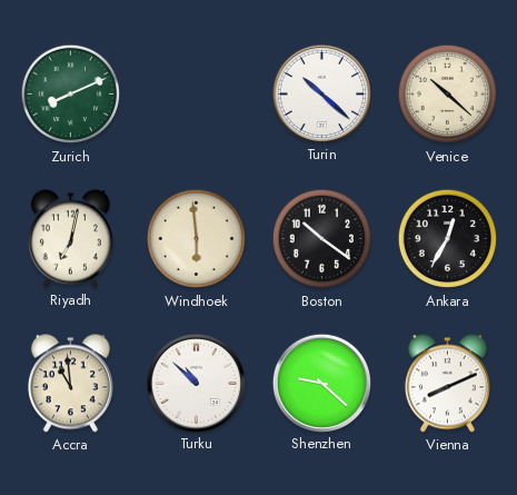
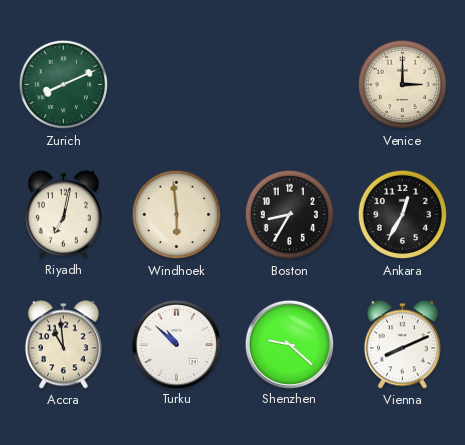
Turin: 10:22 -> none
Venice: 10:22 -> 3:00
Boston: 10:21 -> 8:35
